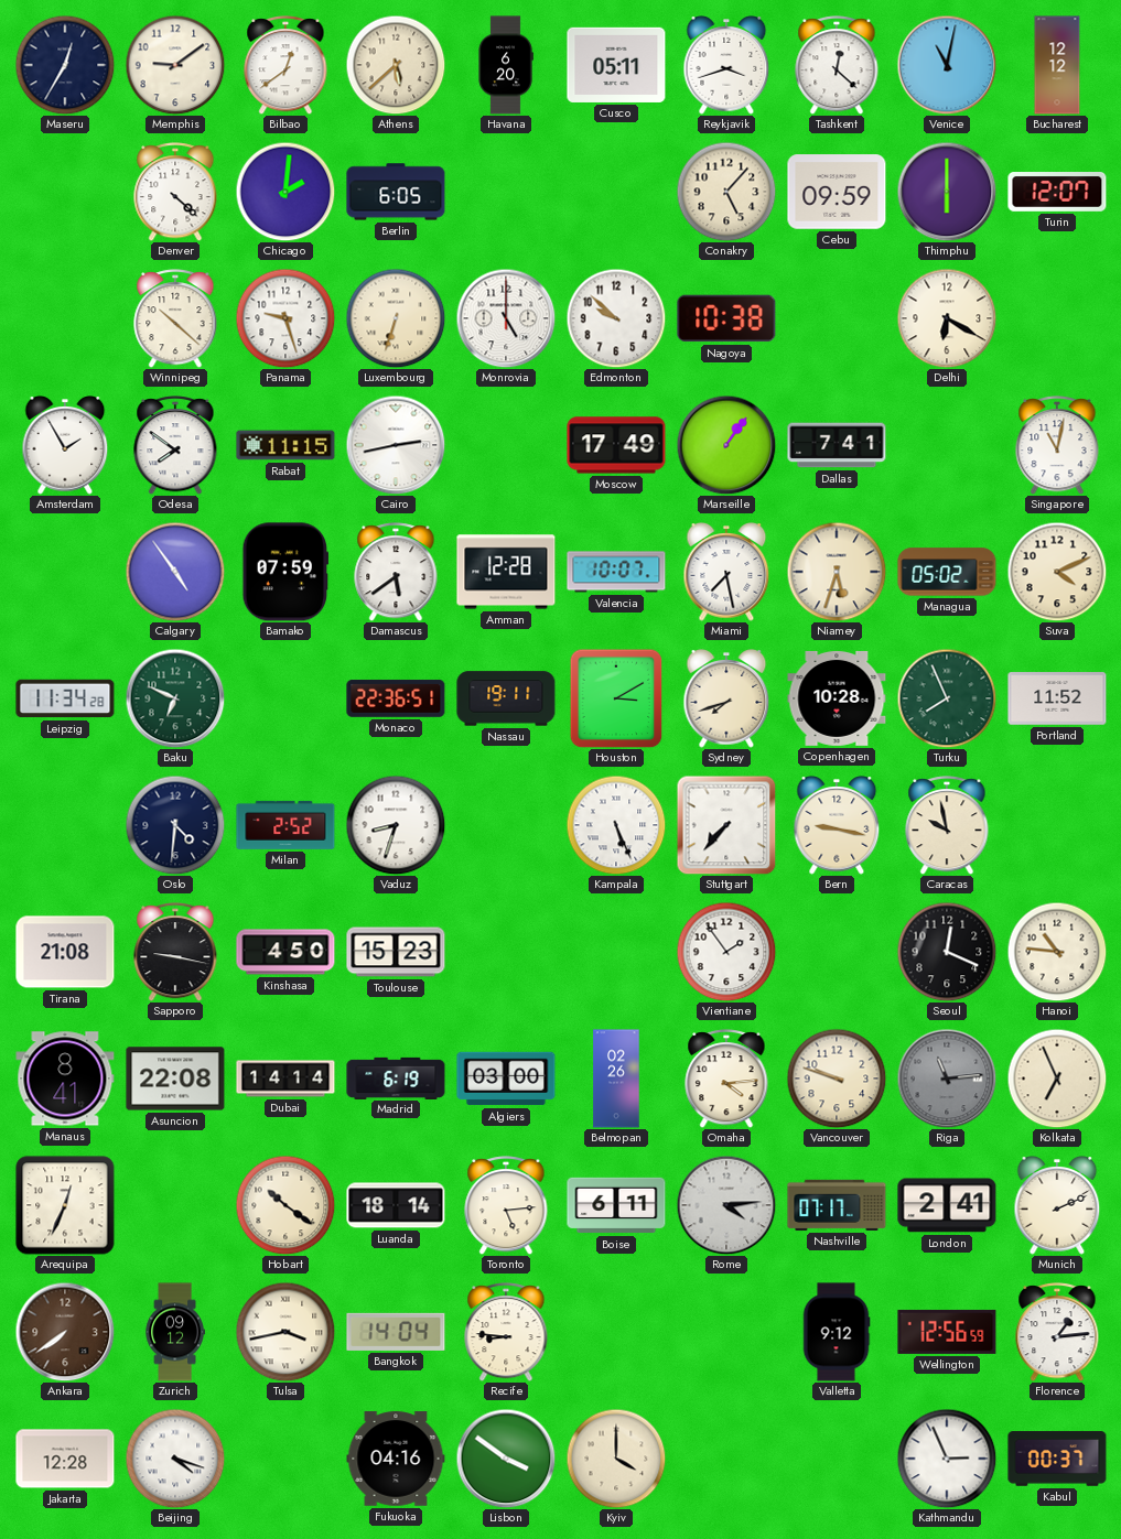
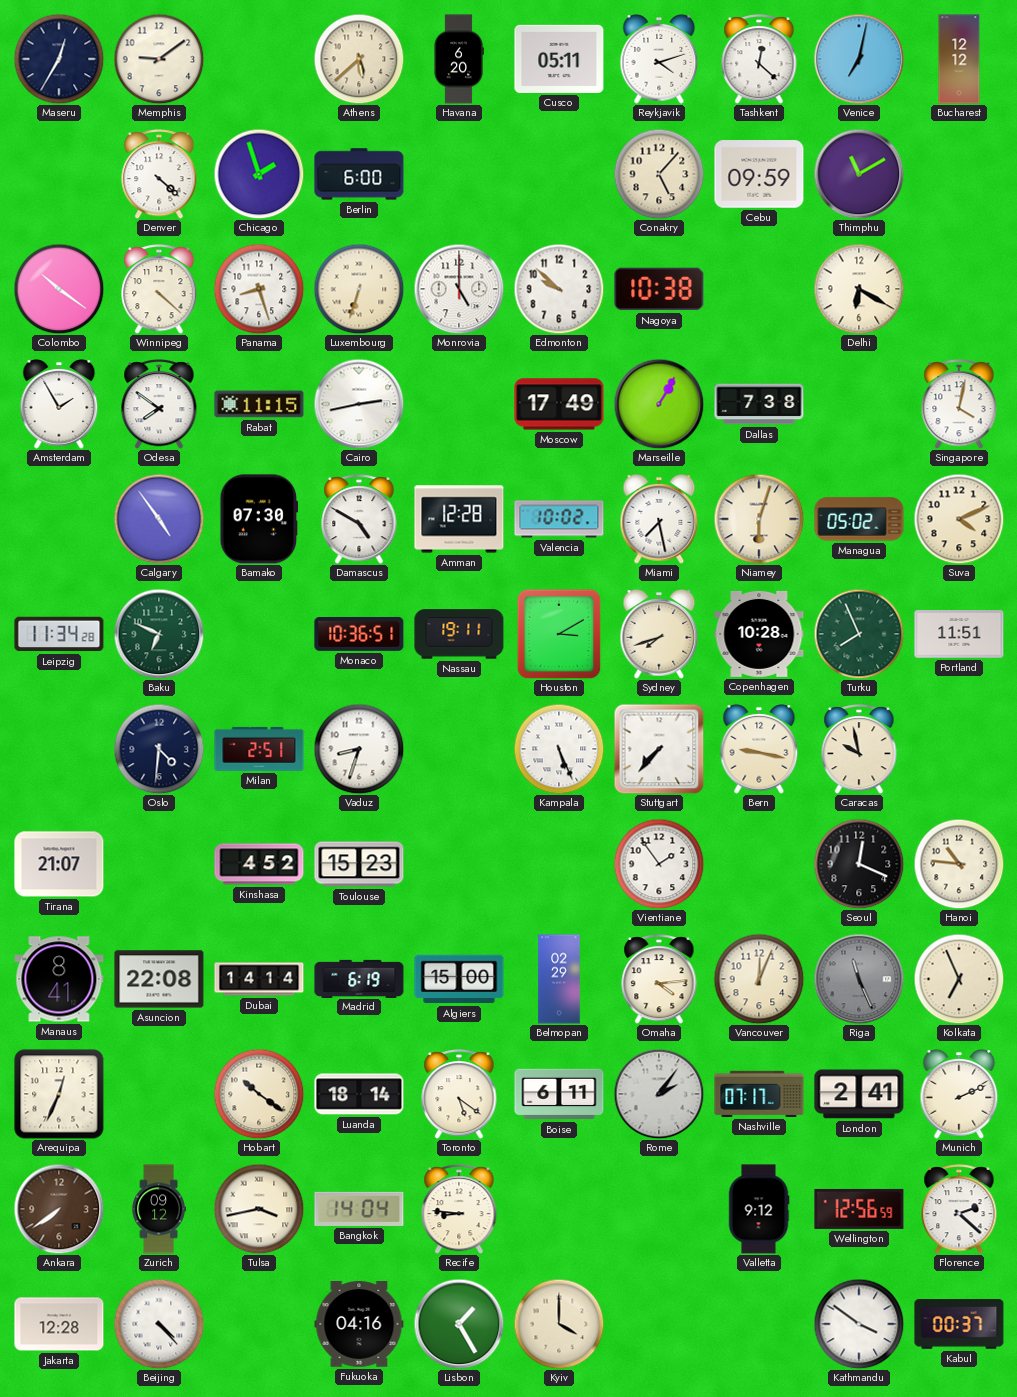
Bilbao: 12:39 -> none
Reykjavik: 3:42 -> 4:12
Venice: 11:02 -> 7:02
Chicago: 2:01 -> 1:57
Berlin: 6:05 -> 6:00
Thimphu: 6:00 -> 11:10
Turin: 12:07 -> none
Colombo: none -> 10:21
Winnipeg: 10:22 -> 4:22
Panama: 9:27 -> 8:27
Marseille: 1:06 -> 1:05
Dallas: 7:41 -> 7:38
Singapore: 11:02 -> 4:02
Bamako: 07:59 -> 07:30
Damascus: 5:39 -> 4:50
Valencia: 10:07 -> 10:02
Niamey: 5:33 -> 6:03
Monaco: 22:36 -> 10:36
Portland: 11:52 -> 11:51
Milan: 2:52 -> 2:51
Tirana: 21:08 -> 21:07
Sapporo: 9:17 -> none
Kinshasa: 4:50 -> 4:52
Algiers: 03:00 -> 15:00
Belmopan: 02:26 -> 02:29
Vancouver: 9:48 -> 12:04
Riga: 11:14 -> 11:26
Toronto: 5:14 -> 5:21
Rome: 4:14 -> 2:06
Florence: 1:14 -> 2:22
Beijing: 4:18 -> 4:23
Lisbon: 3:51 -> 1:25
Kathmandu: 2:56 -> 3:51
